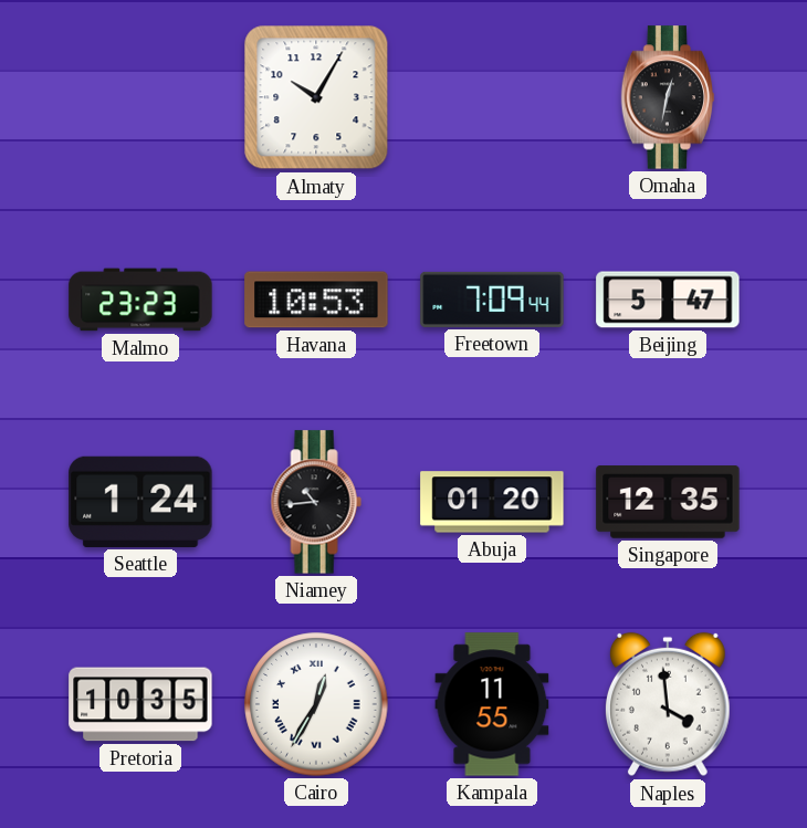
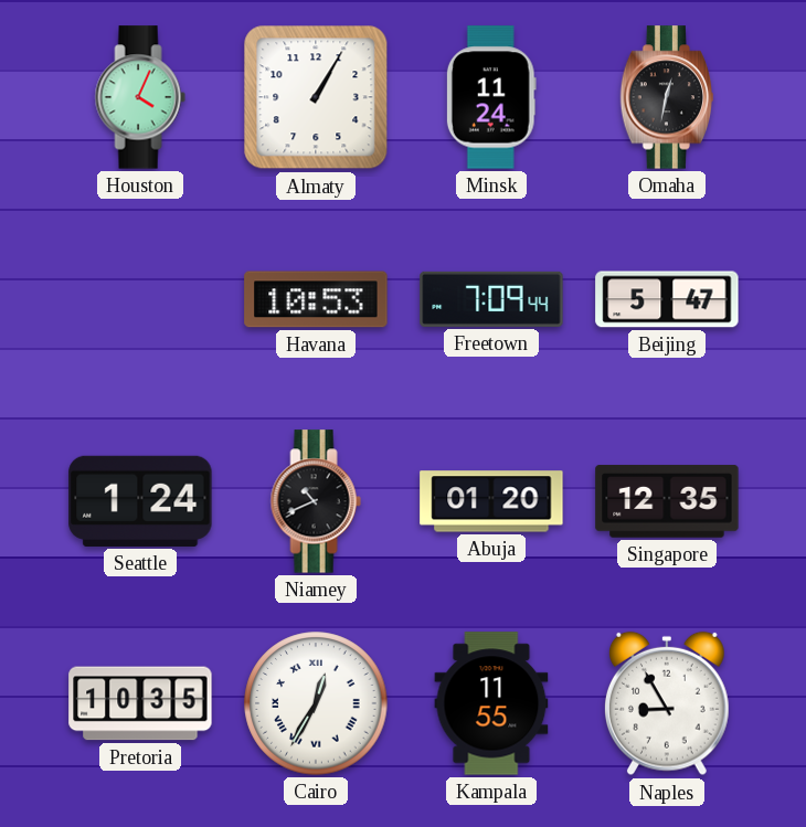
Houston: none -> 4:04
Almaty: 10:05 -> 1:05
Minsk: none -> 11:24
Malmo: 23:23 -> none
Niamey: 10:44 -> 10:41
Naples: 3:59 -> 8:55
